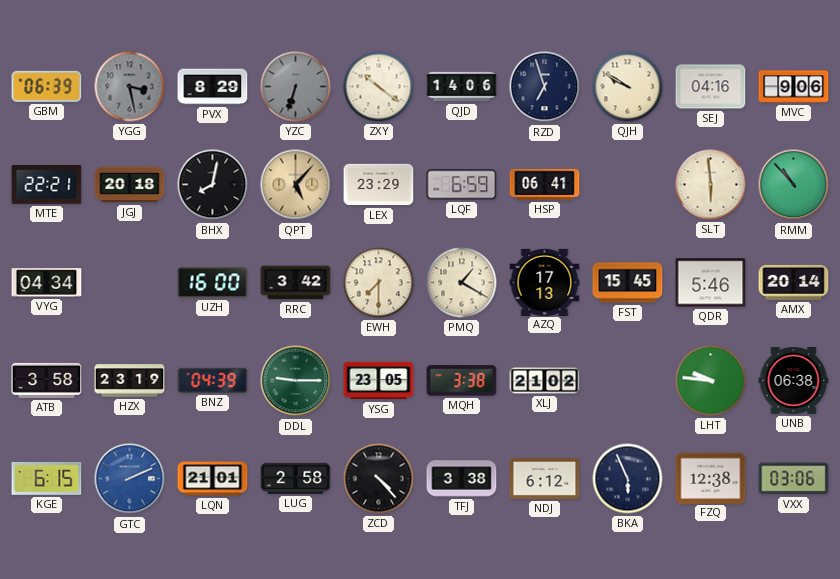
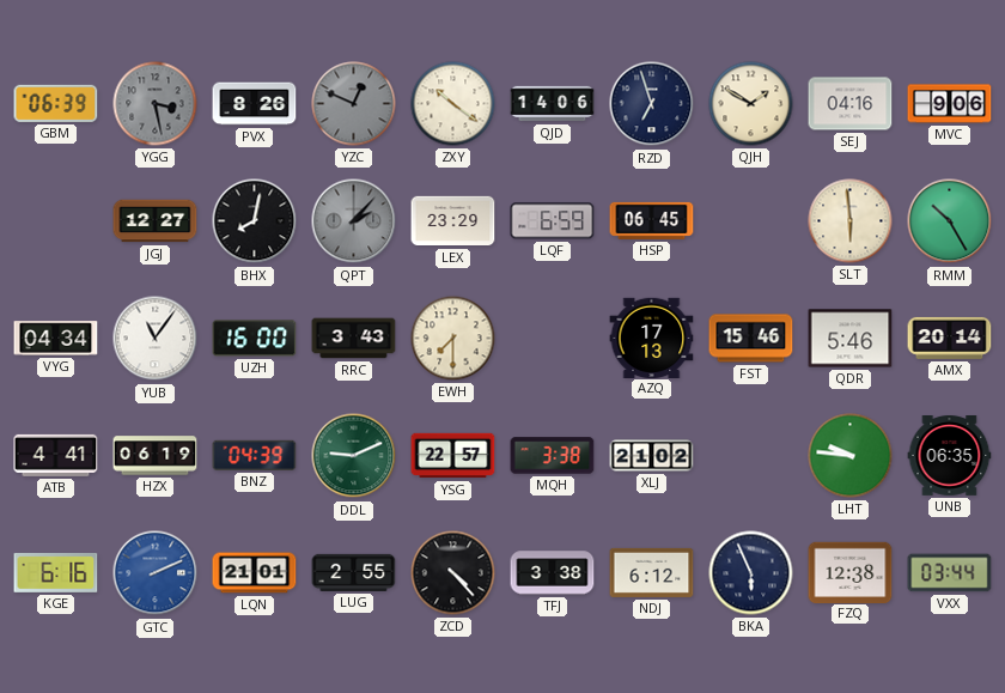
PVX: 8:29 -> 8:26
YZC: 6:33 -> 12:49
QJH: 9:50 -> 1:50
MTE: 22:21 -> none
JGJ: 20:18 -> 12:27
QPT: 5:07 -> 2:07
QPT dial: champagne -> grey
HSP: 06:41 -> 06:45
RMM: 10:53 -> 10:25
YUB: none -> 11:06
RRC: 3:42 -> 3:43
PMQ: 1:20 -> none
FST: 15:45 -> 15:46
ATB: 3:58 -> 4:41
HZX: 23:19 -> 06:19
DDL: 9:15 -> 9:11
YSG: 23:05 -> 22:57
UNB: 06:38 -> 06:35
KGE: 6:15 -> 6:16
LUG: 2:58 -> 2:55
VXX: 03:06 -> 03:44
